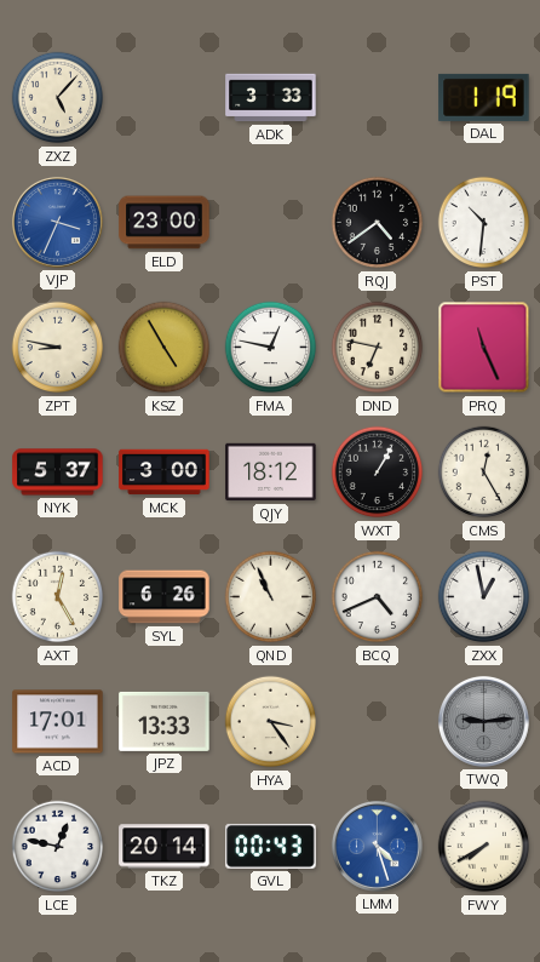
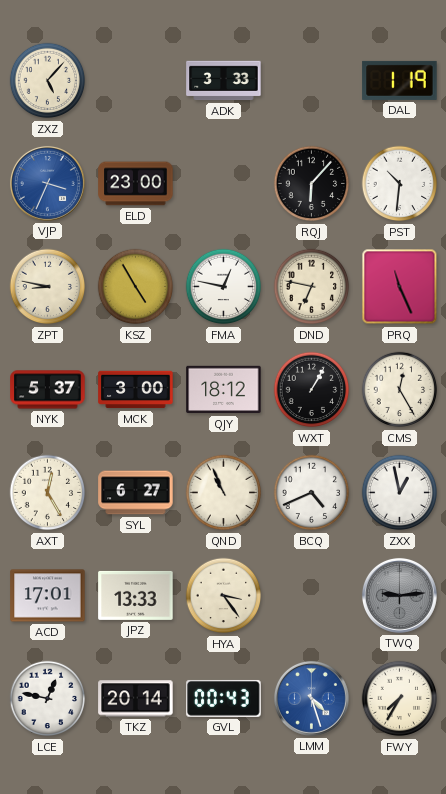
RQJ: 4:39 -> 6:07
SYL: 6:26 -> 6:27
FWY: 7:40 -> 7:35
